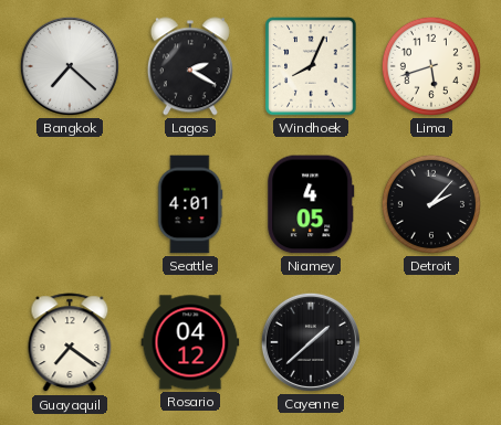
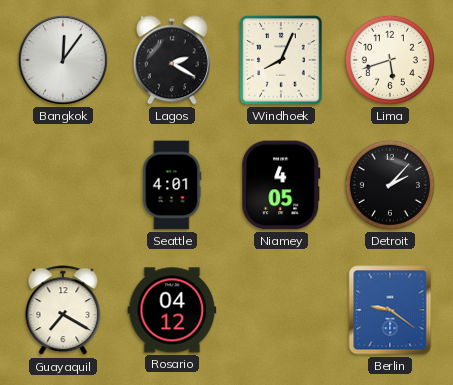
Bangkok: 7:22 -> 12:06
Guayaquil: 7:21 -> 7:20
Cayenne: 1:38 -> none
Berlin: none -> 9:21
